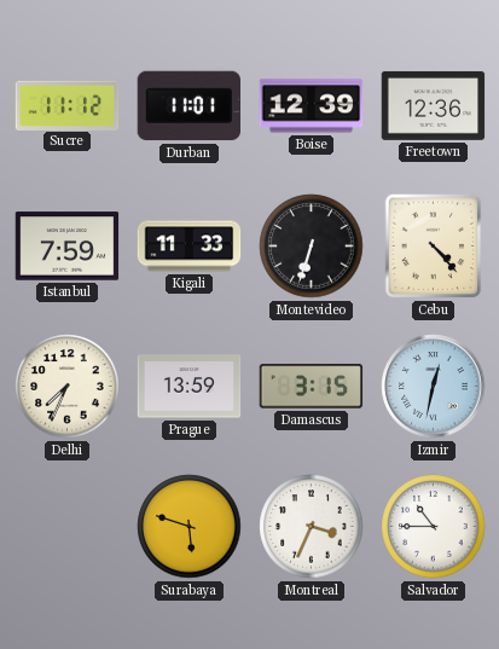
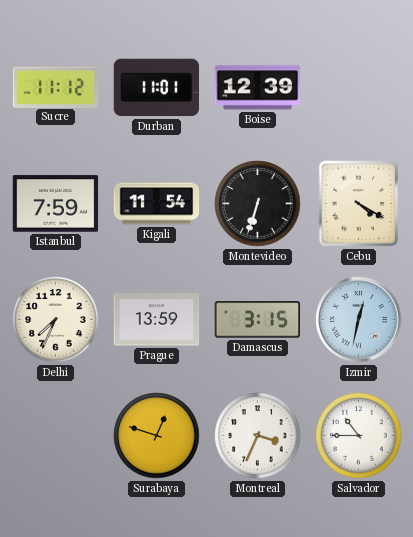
Freetown: 12:36 -> none
Kigali: 11:33 -> 11:54
Cebu: 4:23 -> 4:20
Surabaya: 5:48 -> 12:48
